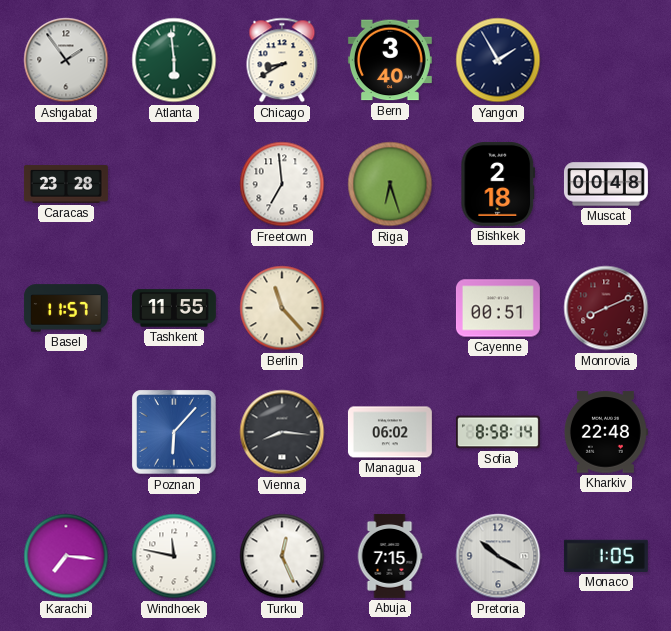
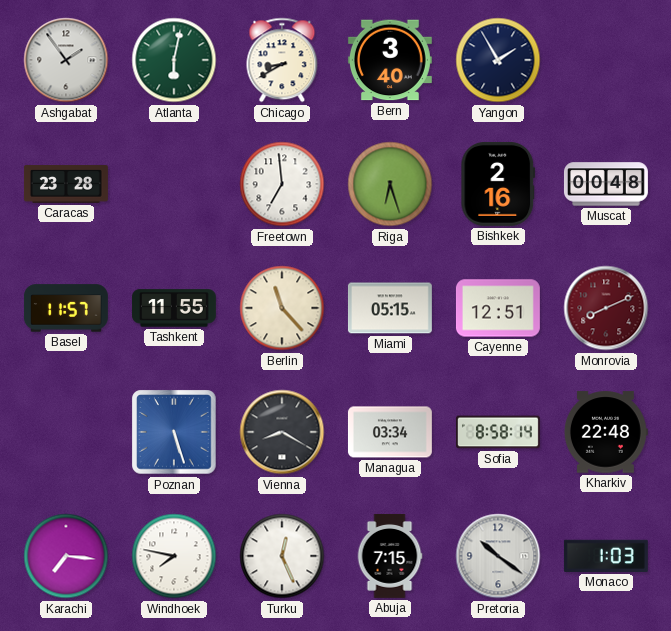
Atlanta: 5:59 -> 6:02
Bishkek: 2:18 -> 2:16
Miami: none -> 05:15
Cayenne: 00:51 -> 12:51
Poznan: 6:07 -> 5:27
Vienna: 8:16 -> 8:20
Managua: 06:02 -> 03:34
Windhoek: 11:47 -> 7:47
Pretoria: 10:20 -> 10:21
Monaco: 1:05 -> 1:03
